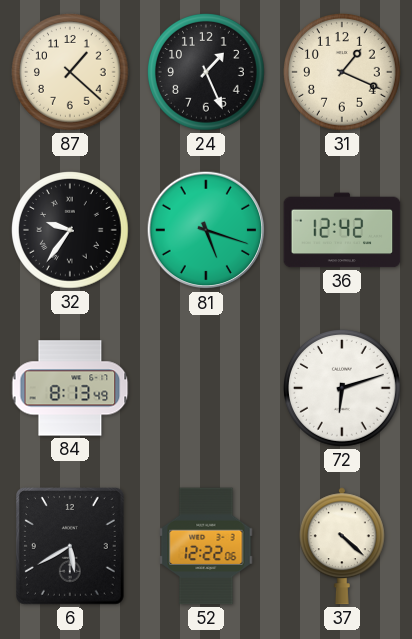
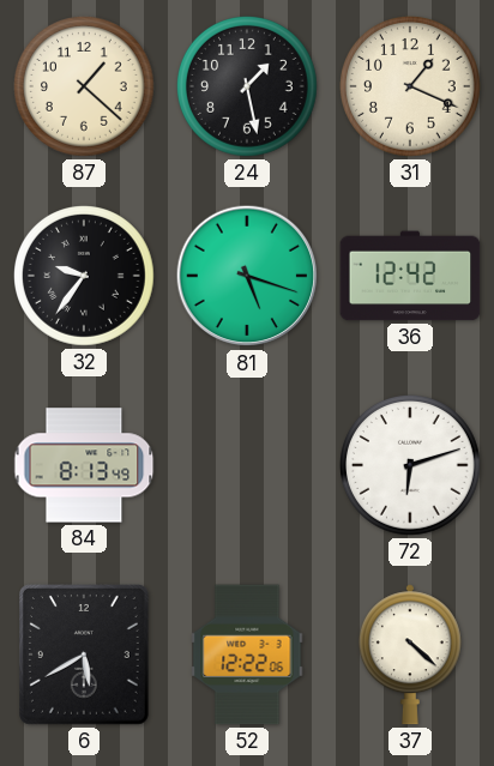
24: 1:26 -> 1:28
